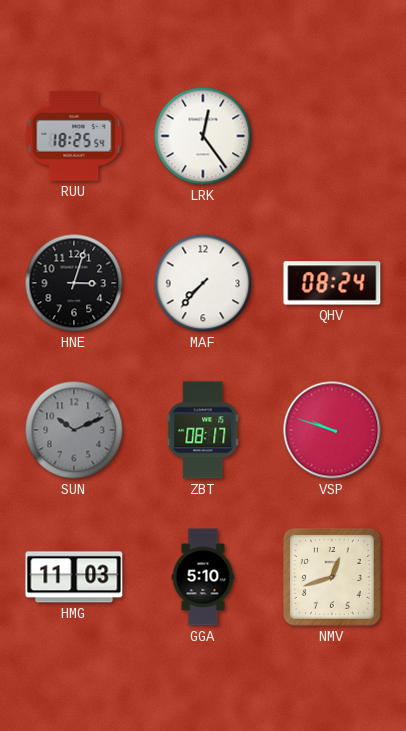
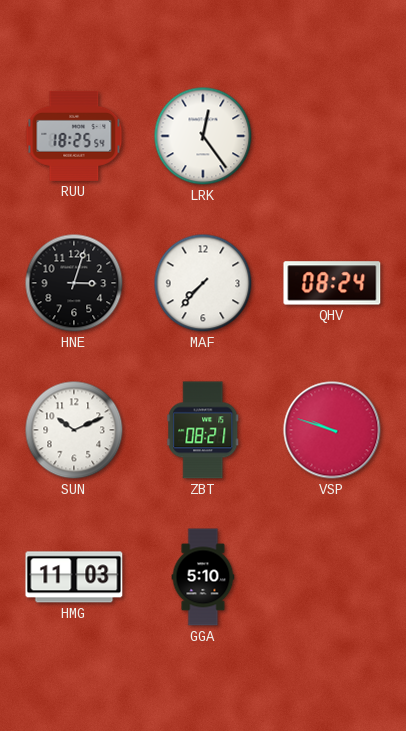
SUN dial: grey -> white
ZBT: 08:17 -> 08:21
NMV: 12:42 -> none
